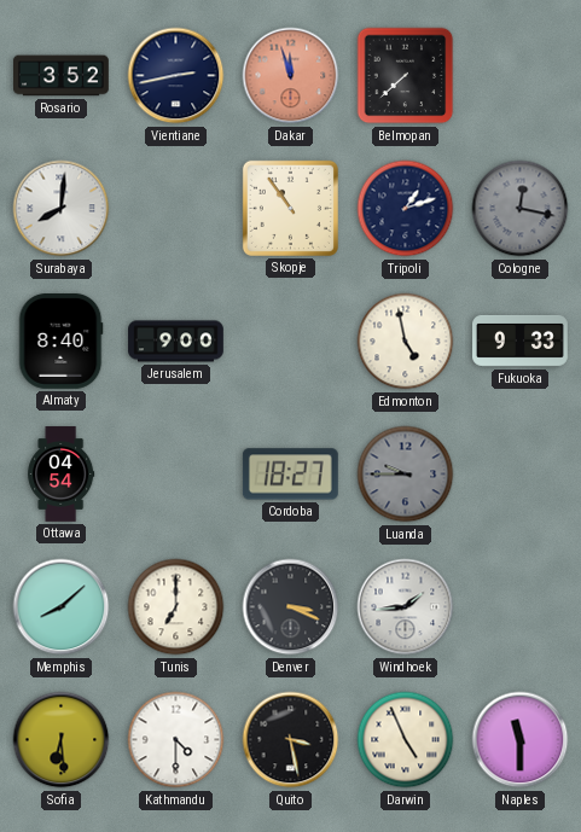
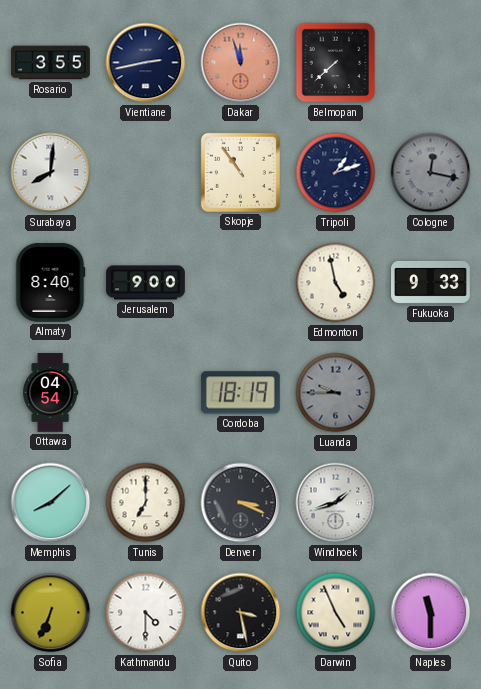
Rosario: 3:52 -> 3:55
Cordoba: 18:27 -> 18:19
Windhoek: 1:44 -> 1:42
Sofia: 6:29 -> 6:34
